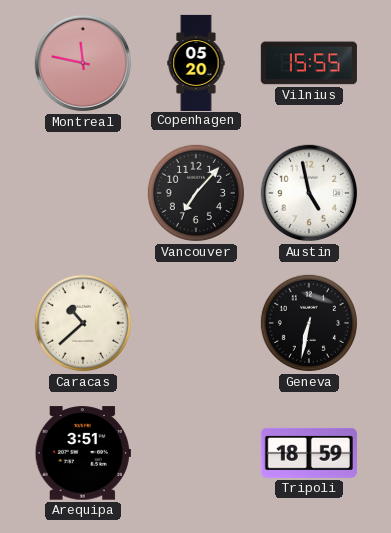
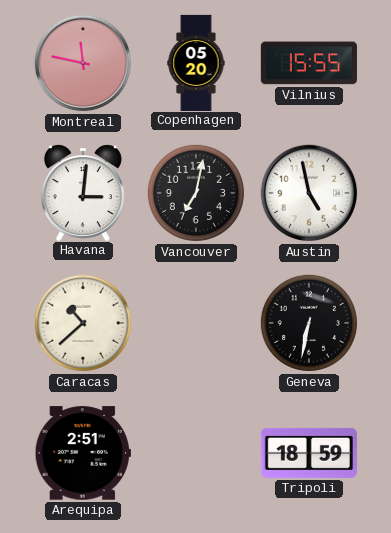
Havana: none -> 3:01
Vancouver: 7:07 -> 7:02
Arequipa: 3:51 -> 2:51
